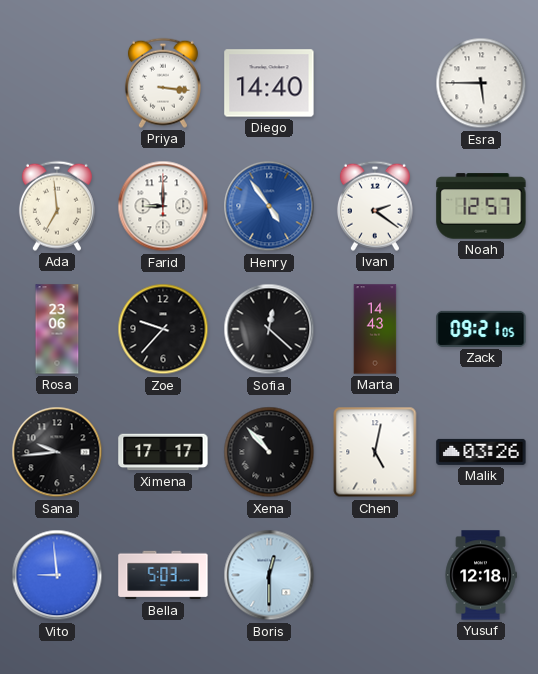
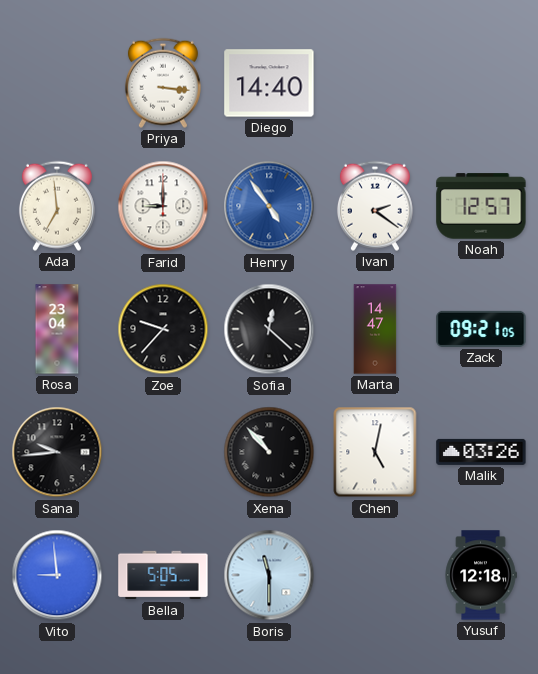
Esra: 5:45 -> none
Rosa: 23:06 -> 23:04
Marta: 14:43 -> 14:47
Ximena: 17:17 -> none
Bella: 5:03 -> 5:05
Boris: 12:30 -> 11:30
